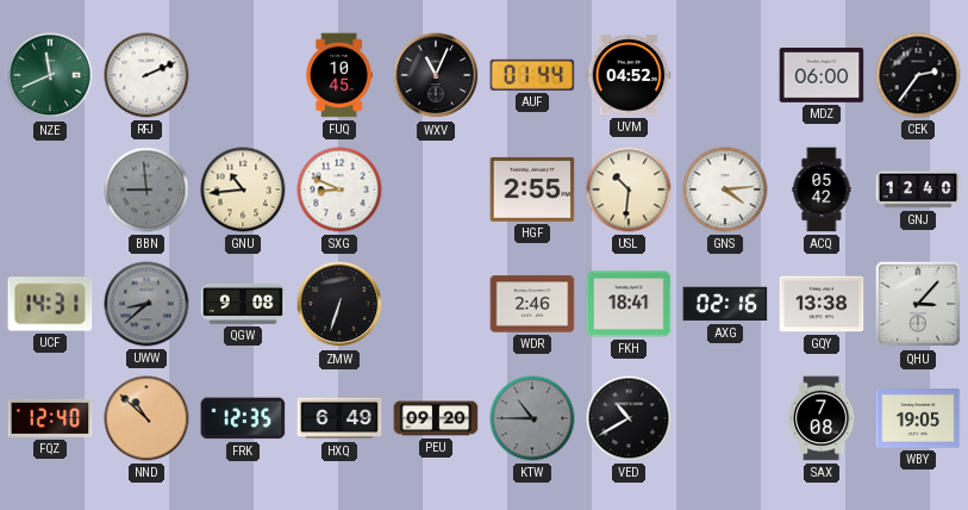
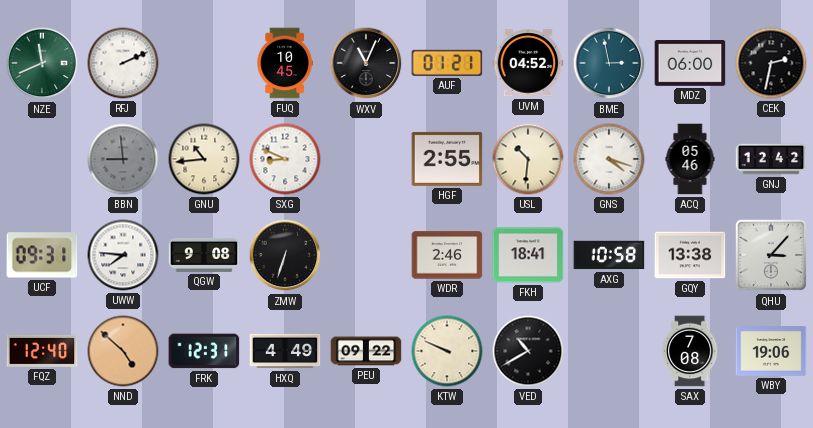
AUF: 01:44 -> 01:21
BME: none -> 2:58
CEK: 2:36 -> 2:32
GNS: 4:14 -> 4:18
ACQ: 05:42 -> 05:46
GNJ: 12:40 -> 12:42
UCF: 14:31 -> 09:31
UWW: 8:38 -> 7:46
UWW dial: grey -> white
AXG: 02:16 -> 10:58
NND: 10:52 -> 4:52
FRK: 12:35 -> 12:31
HXQ: 6:49 -> 4:49
PEU: 09:20 -> 09:22
KTW: 10:45 -> 9:49
KTW dial: grey -> cream
WBY: 19:05 -> 19:06
